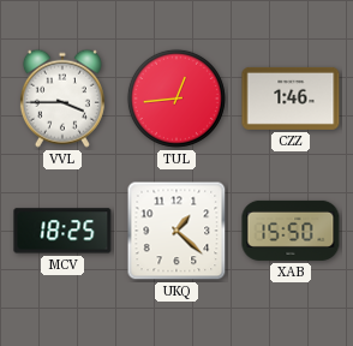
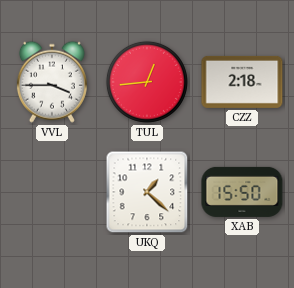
CZZ: 1:46 -> 2:18
MCV: 18:25 -> none
